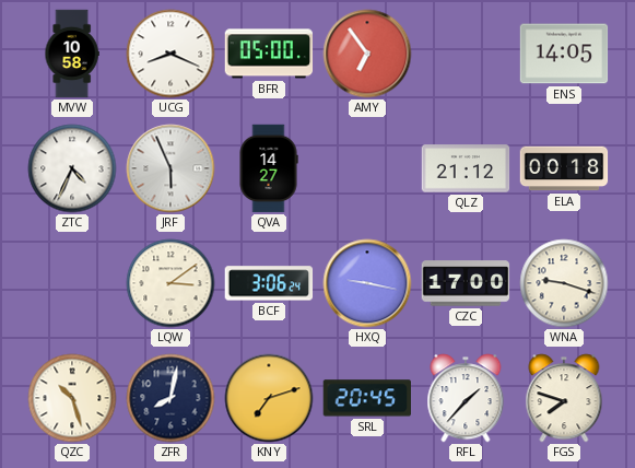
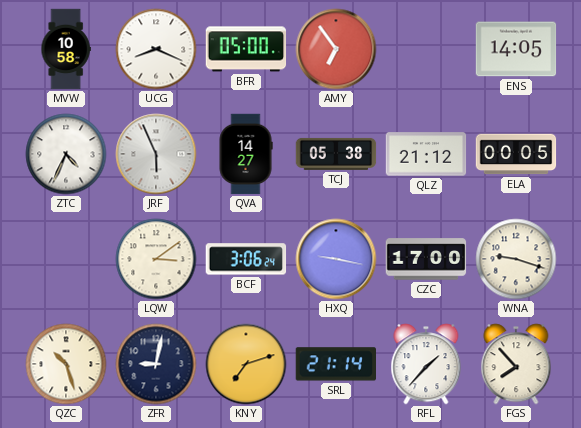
TCJ: none -> 05:38
ELA: 00:18 -> 00:05
ZFR: 8:02 -> 9:02
SRL: 20:45 -> 21:14
FGS: 7:48 -> 7:53
